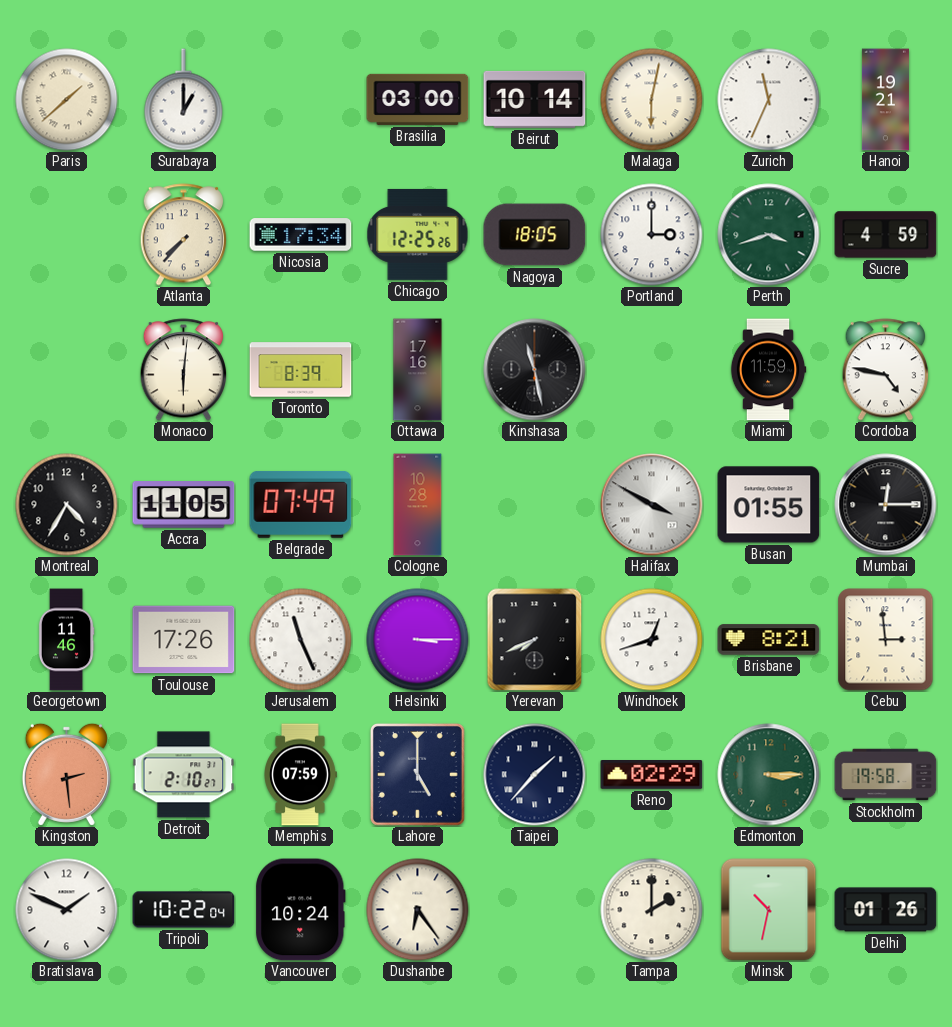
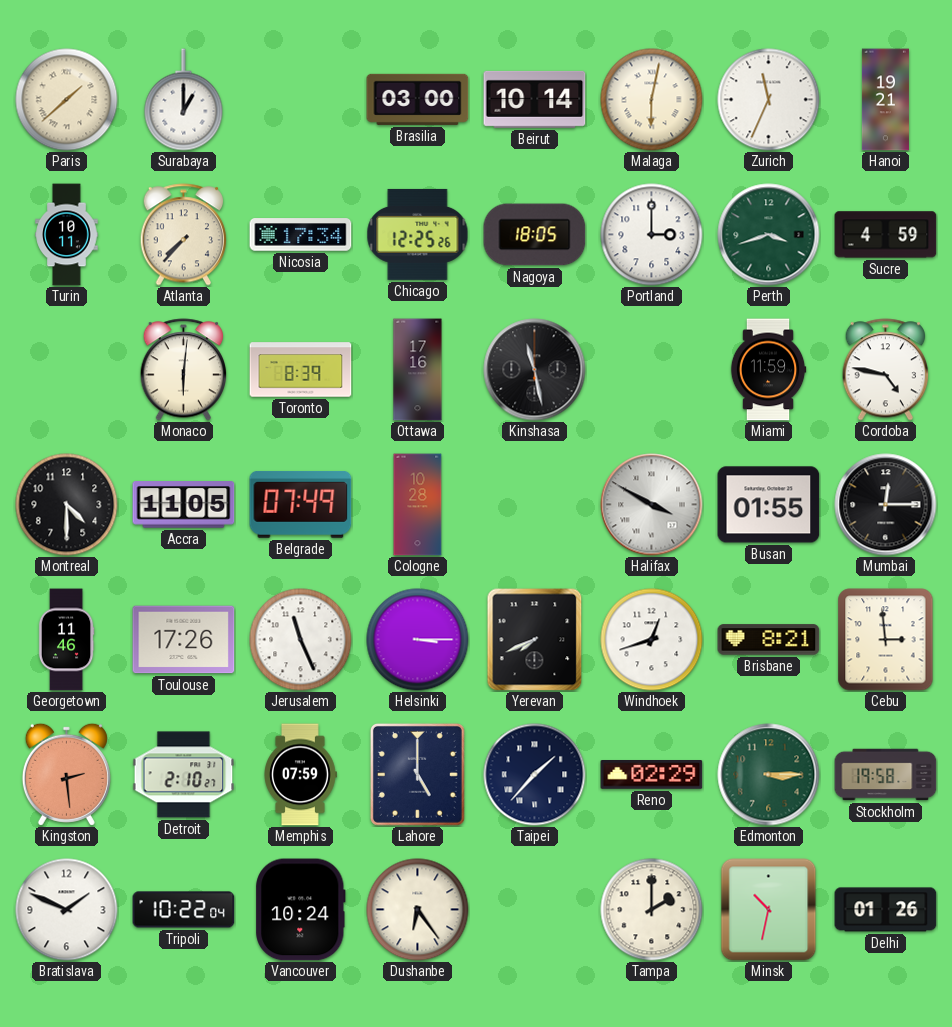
Turin: none -> 10:11
Montreal: 4:35 -> 4:30
